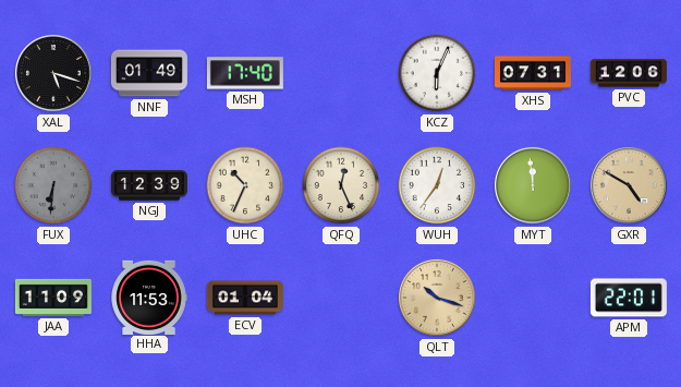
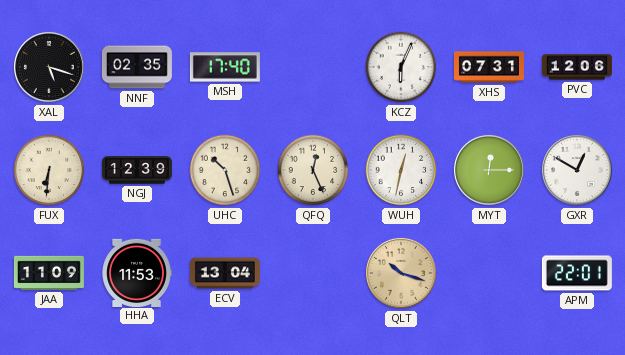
NNF: 01:49 -> 02:35
FUX dial: grey -> cream
UHC: 10:34 -> 10:27
WUH: 12:36 -> 12:32
MYT: 11:59 -> 12:15
GXR: 4:50 -> 12:50
GXR dial: champagne -> white
ECV: 01:04 -> 13:04
